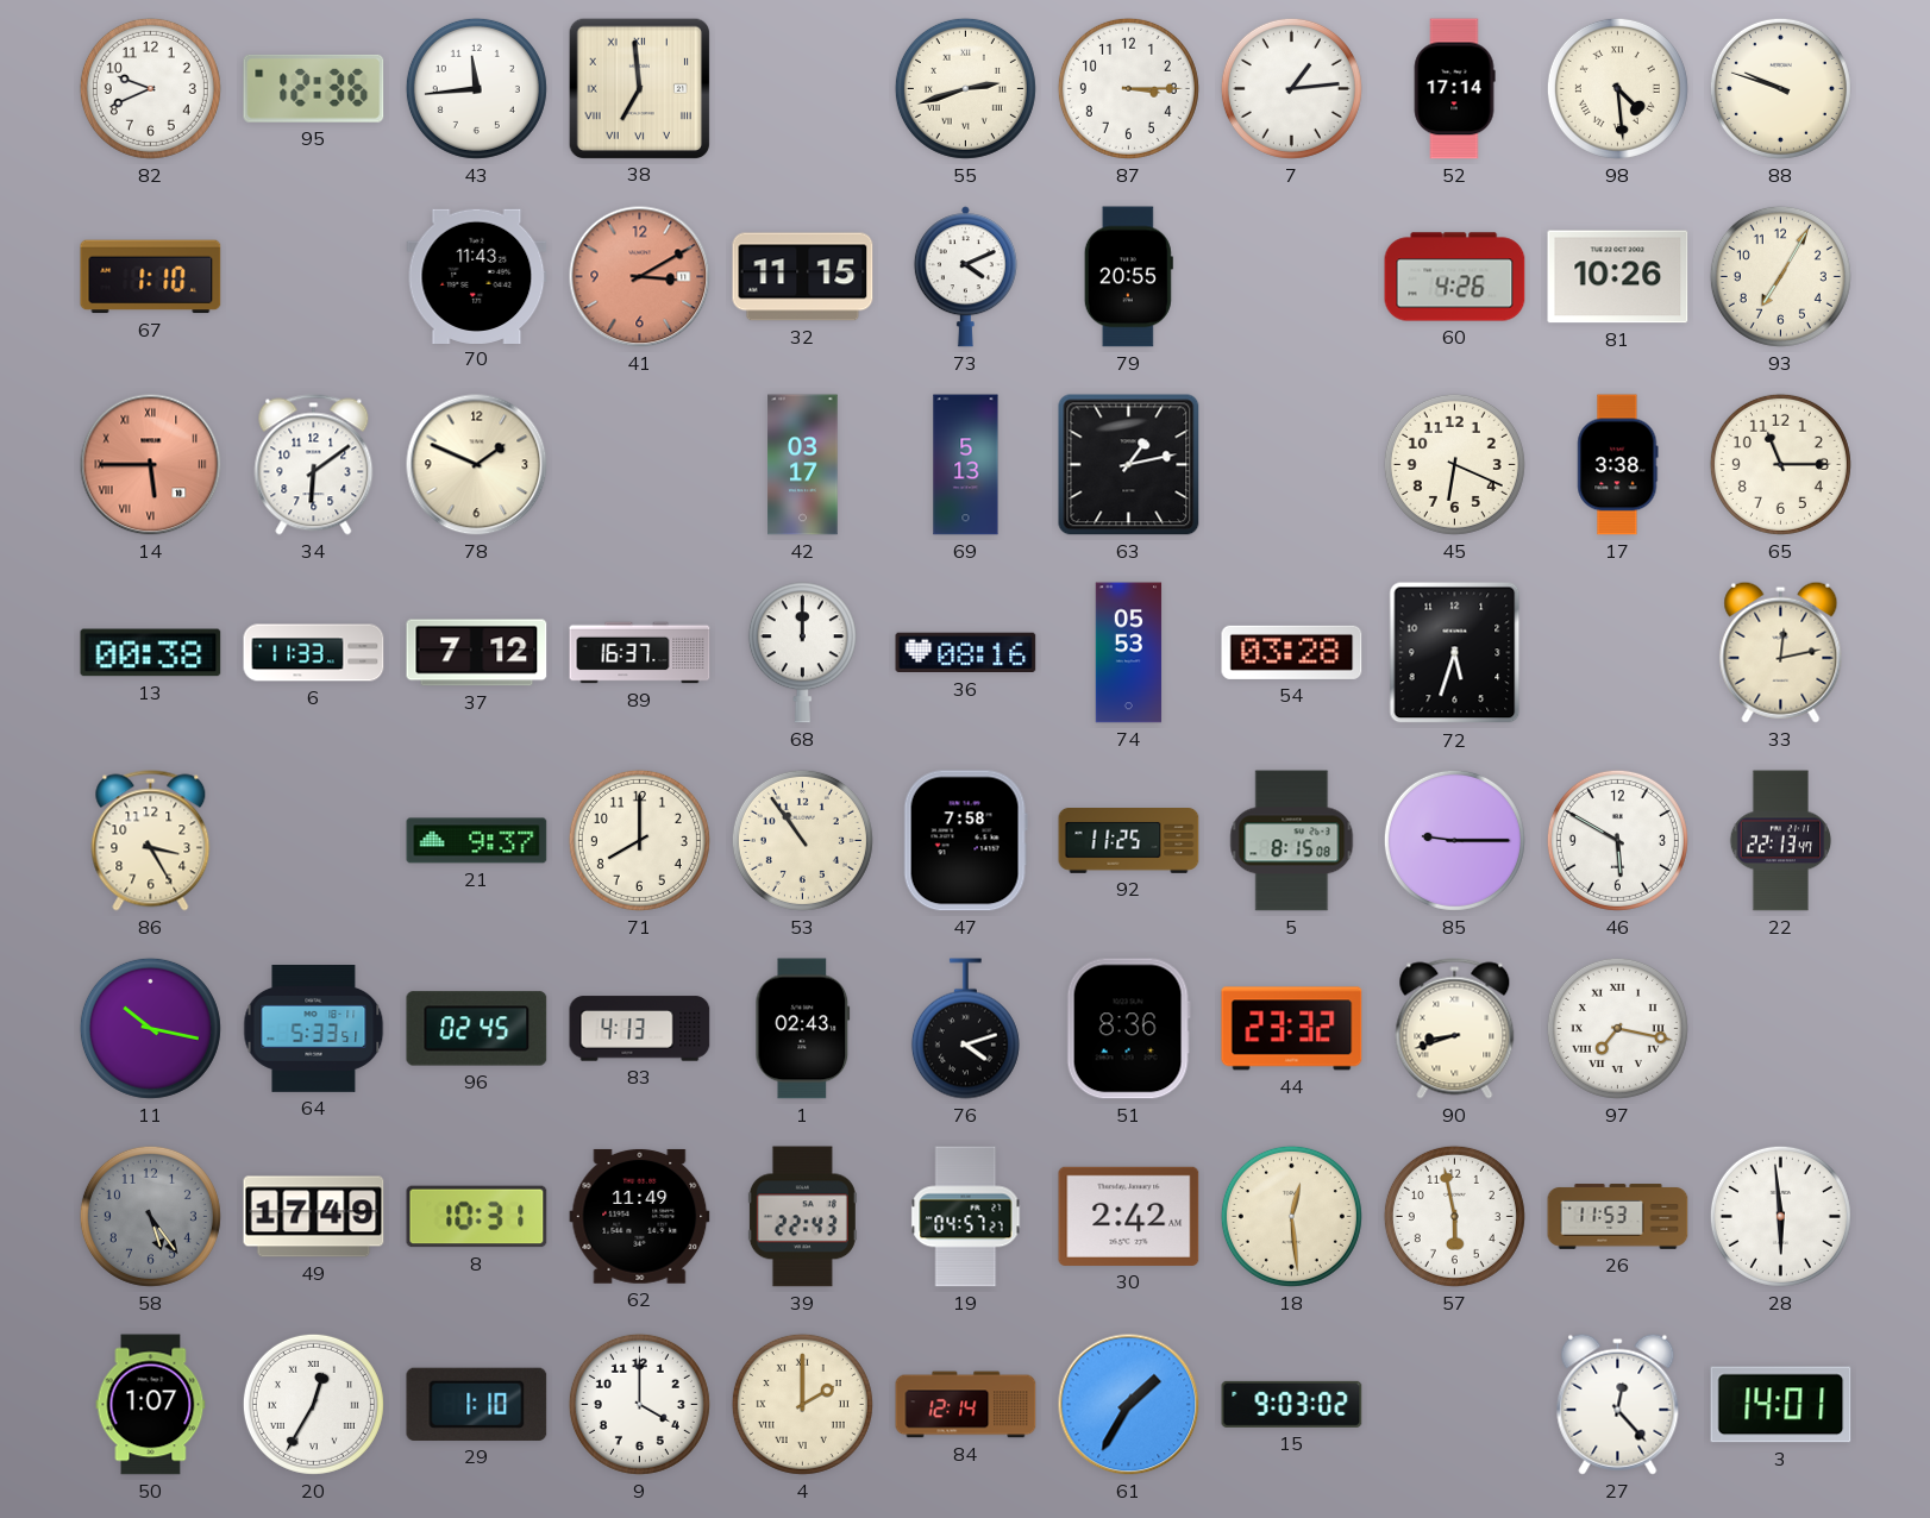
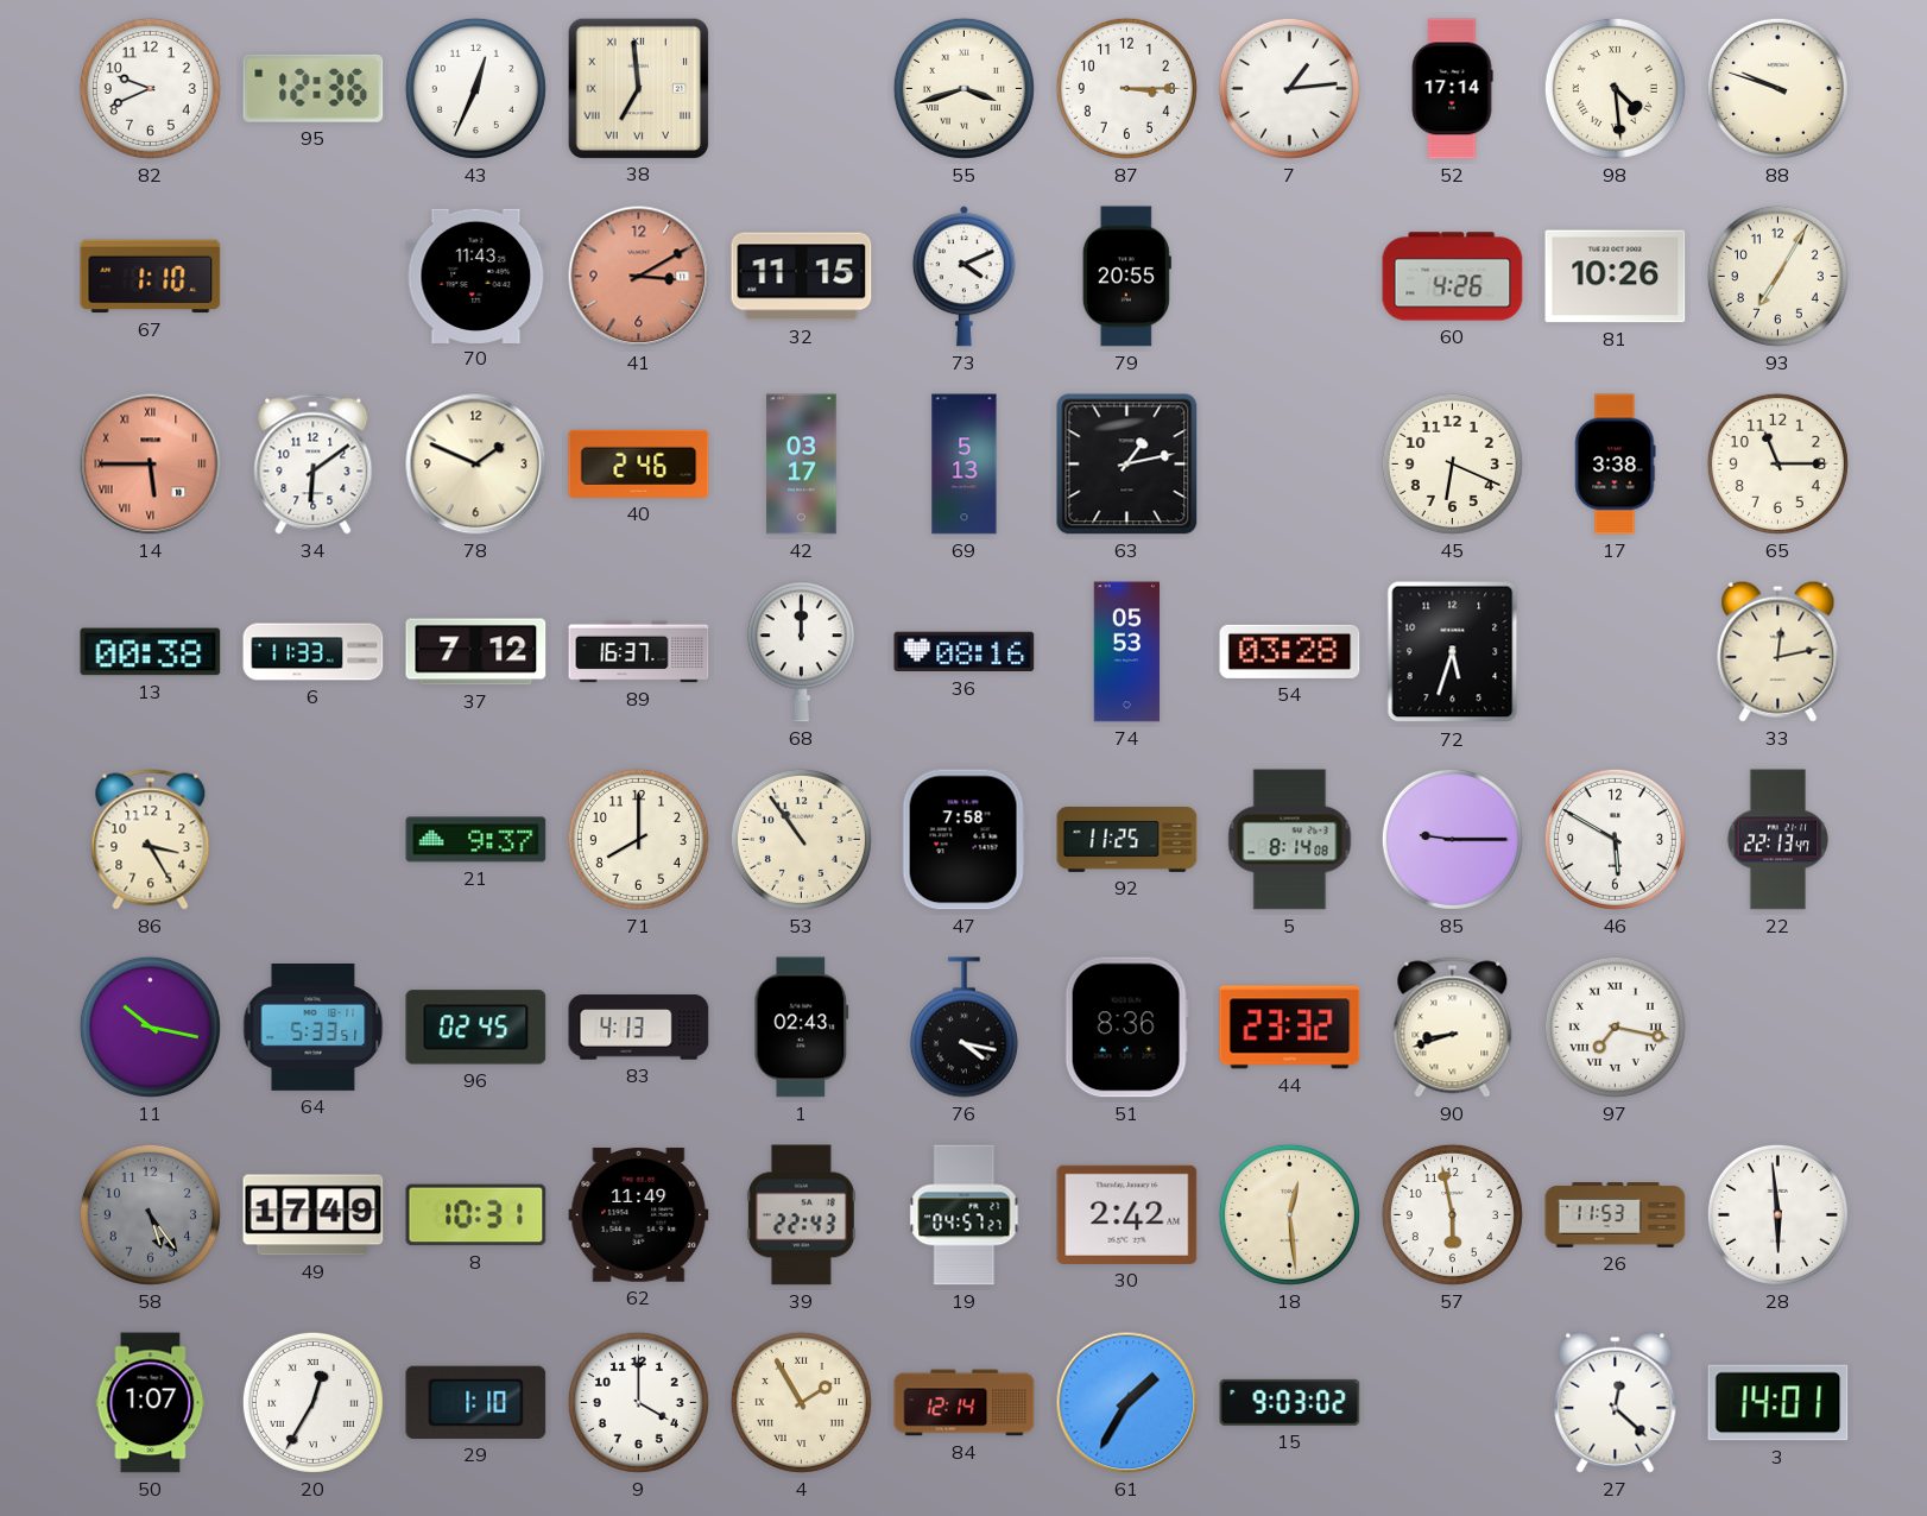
43: 11:44 -> 12:34
55: 2:42 -> 3:42
40: none -> 2:46
5: 8:15 -> 8:14
76: 4:12 -> 4:17
4: 2:00 -> 1:55
27: 12:23 -> 12:22
